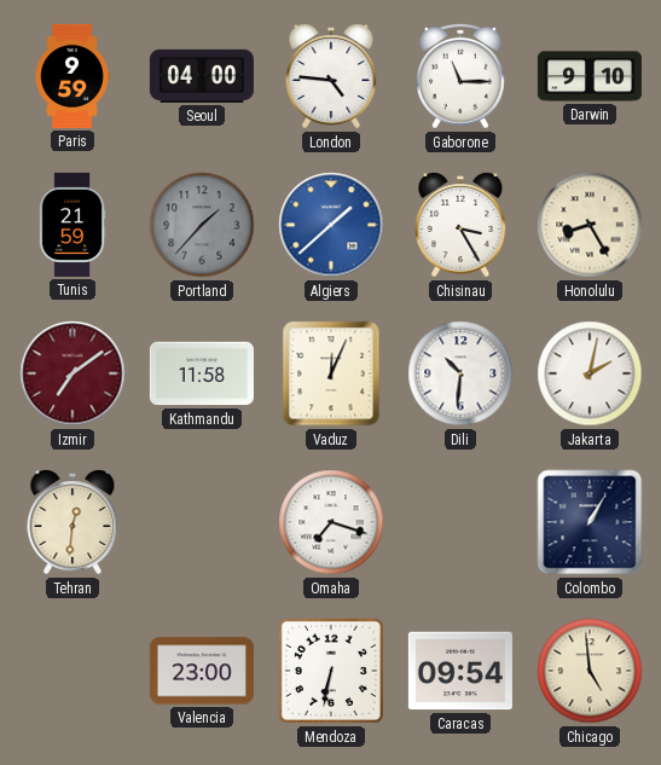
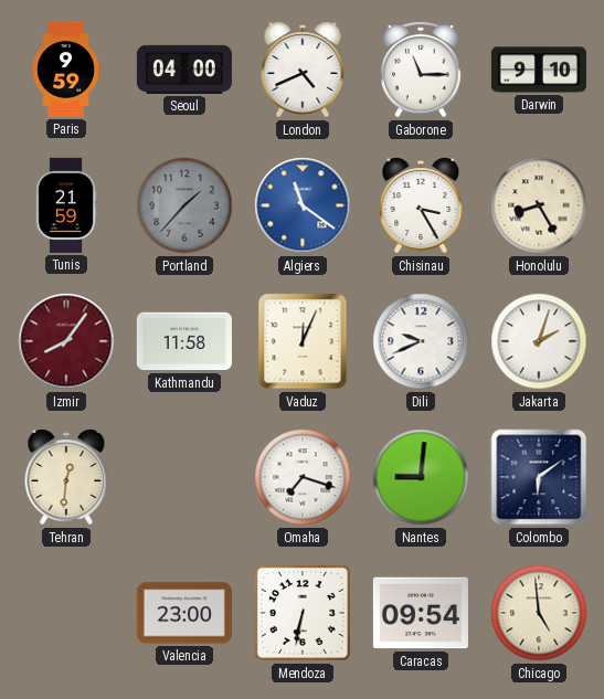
London: 4:46 -> 4:41
Algiers: 1:38 -> 11:21
Izmir: 7:09 -> 8:06
Dili: 10:31 -> 9:41
Jakarta: 2:02 -> 2:03
Nantes: none -> 9:01
Colombo: 1:05 -> 6:09
